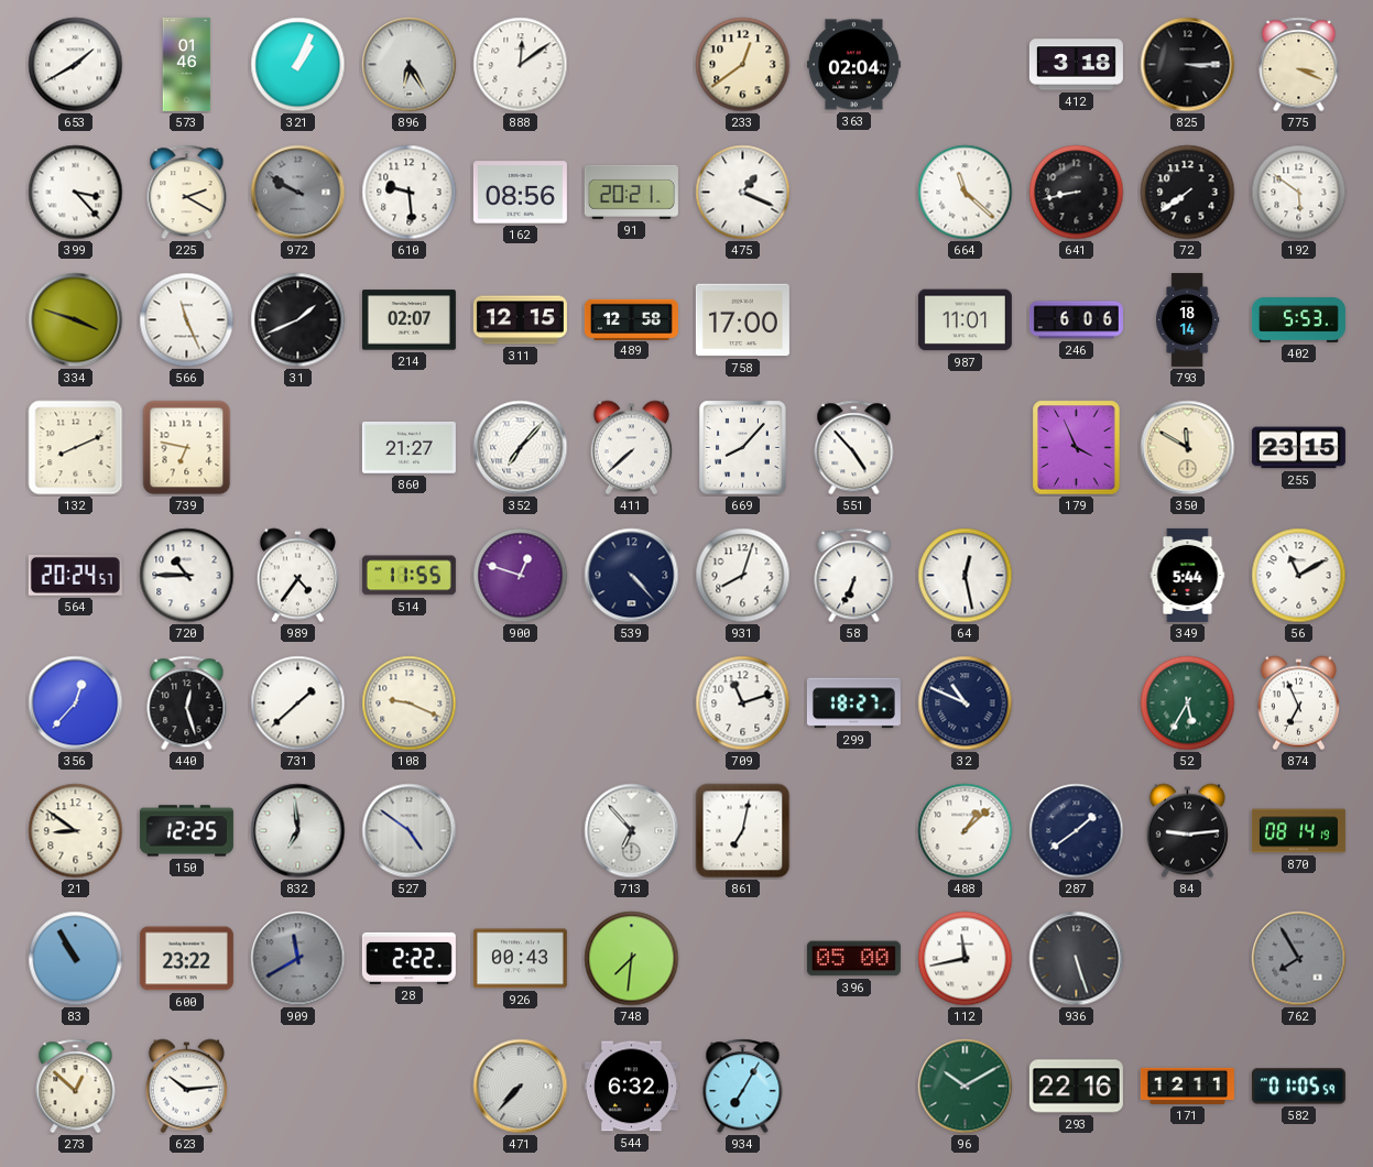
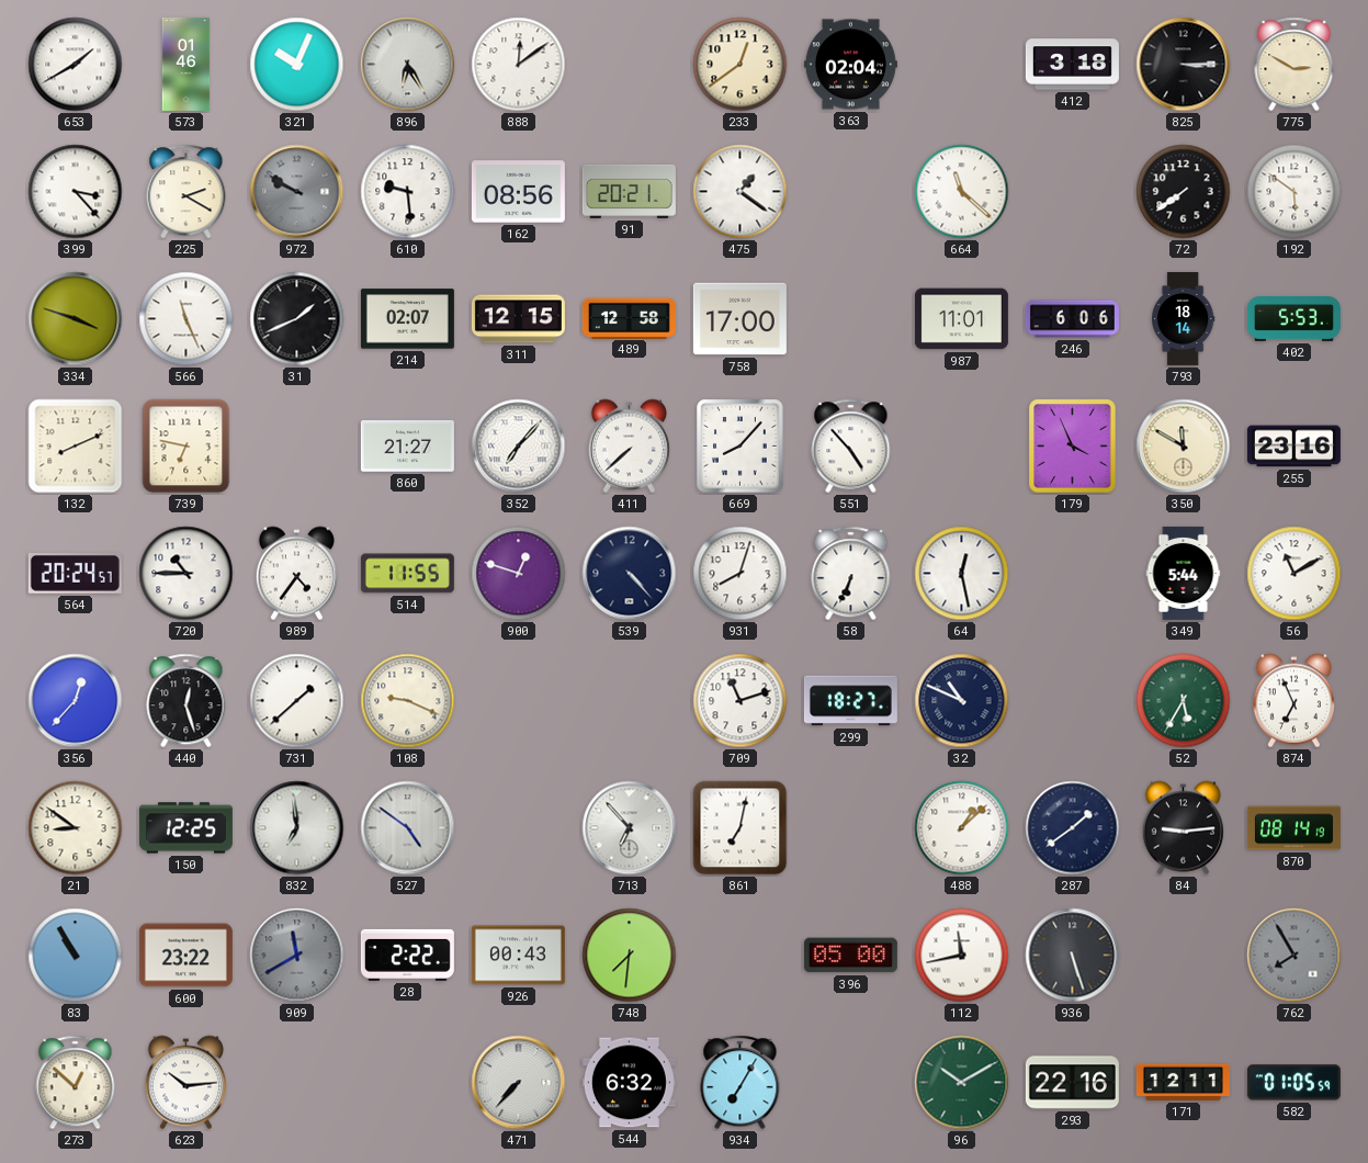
321: 1:04 -> 10:04
775: 3:19 -> 2:50
475: 1:19 -> 1:21
641: 8:43 -> none
255: 23:15 -> 23:16
